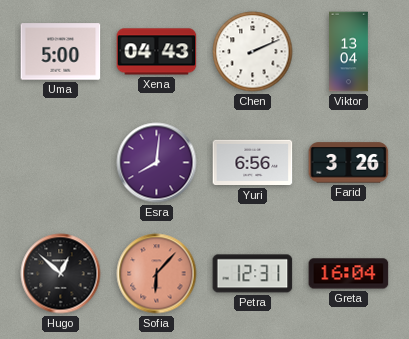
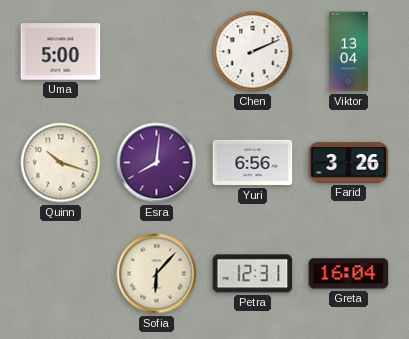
Xena: 04:43 -> none
Quinn: none -> 10:18
Hugo: 12:52 -> none
Sofia dial: salmon -> cream
